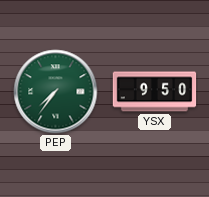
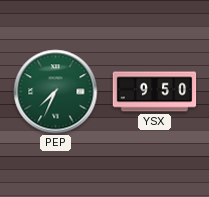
PEP: 7:36 -> 7:34
